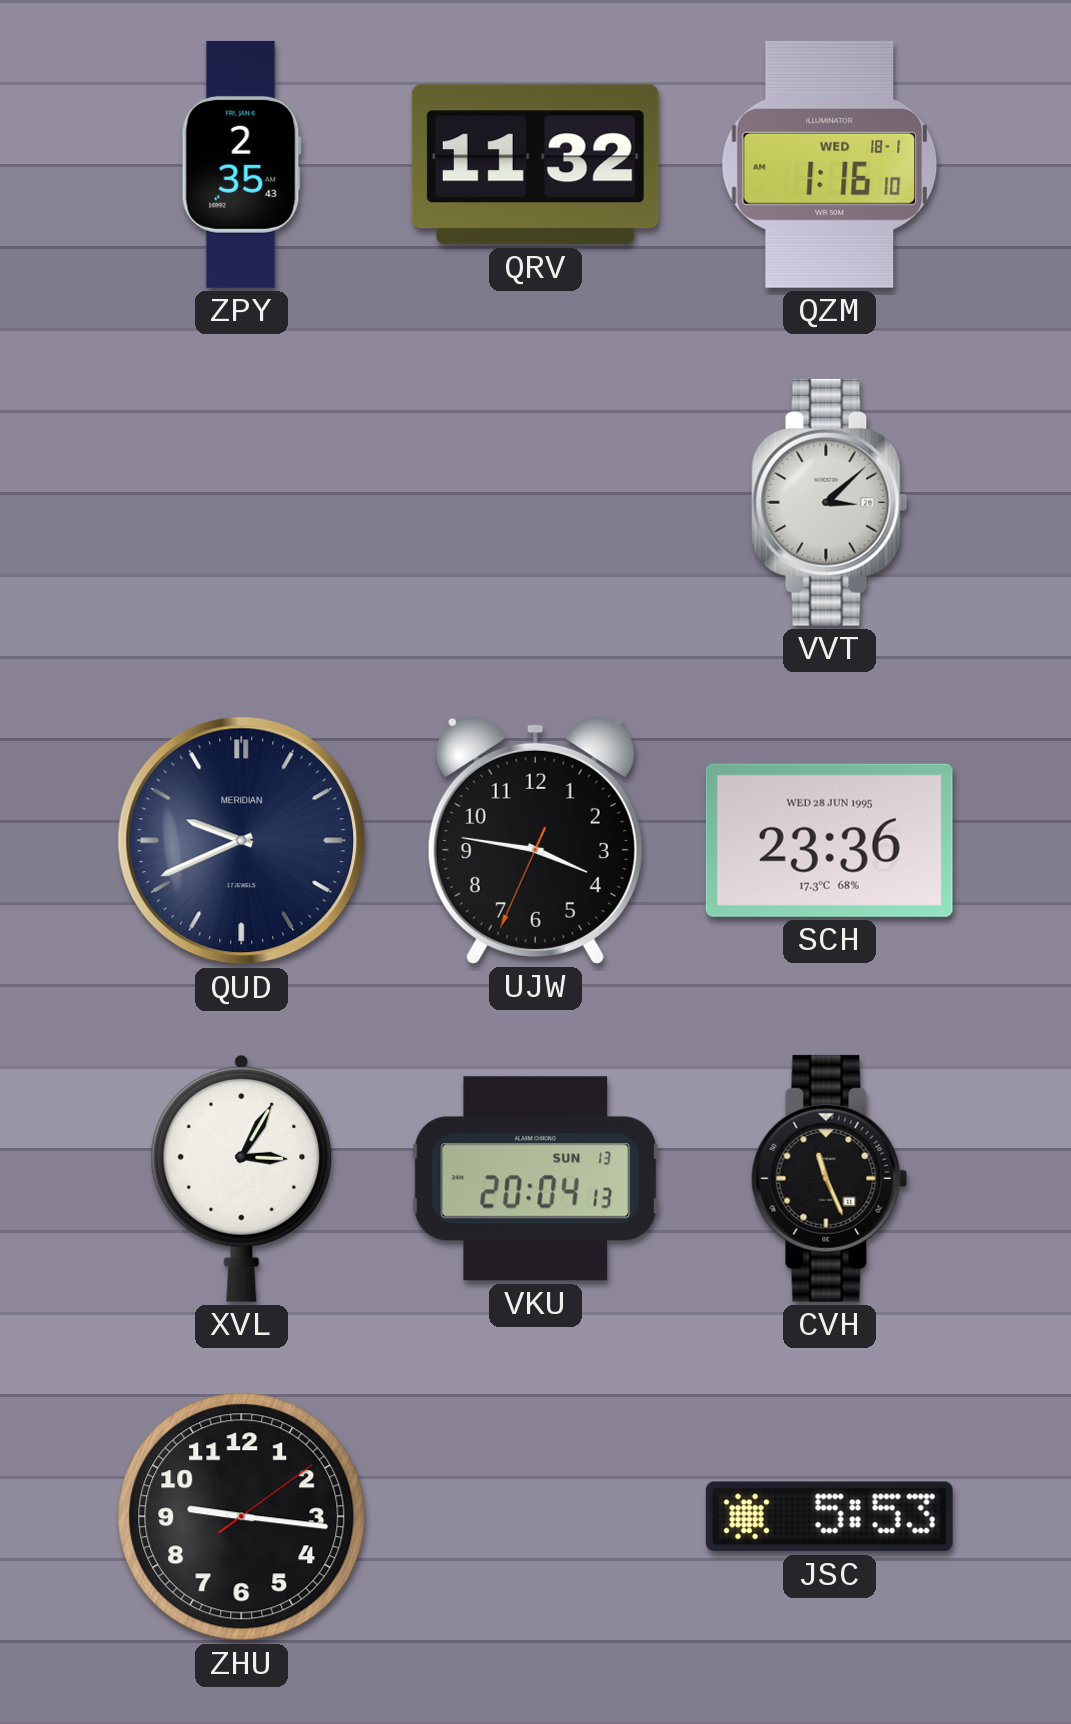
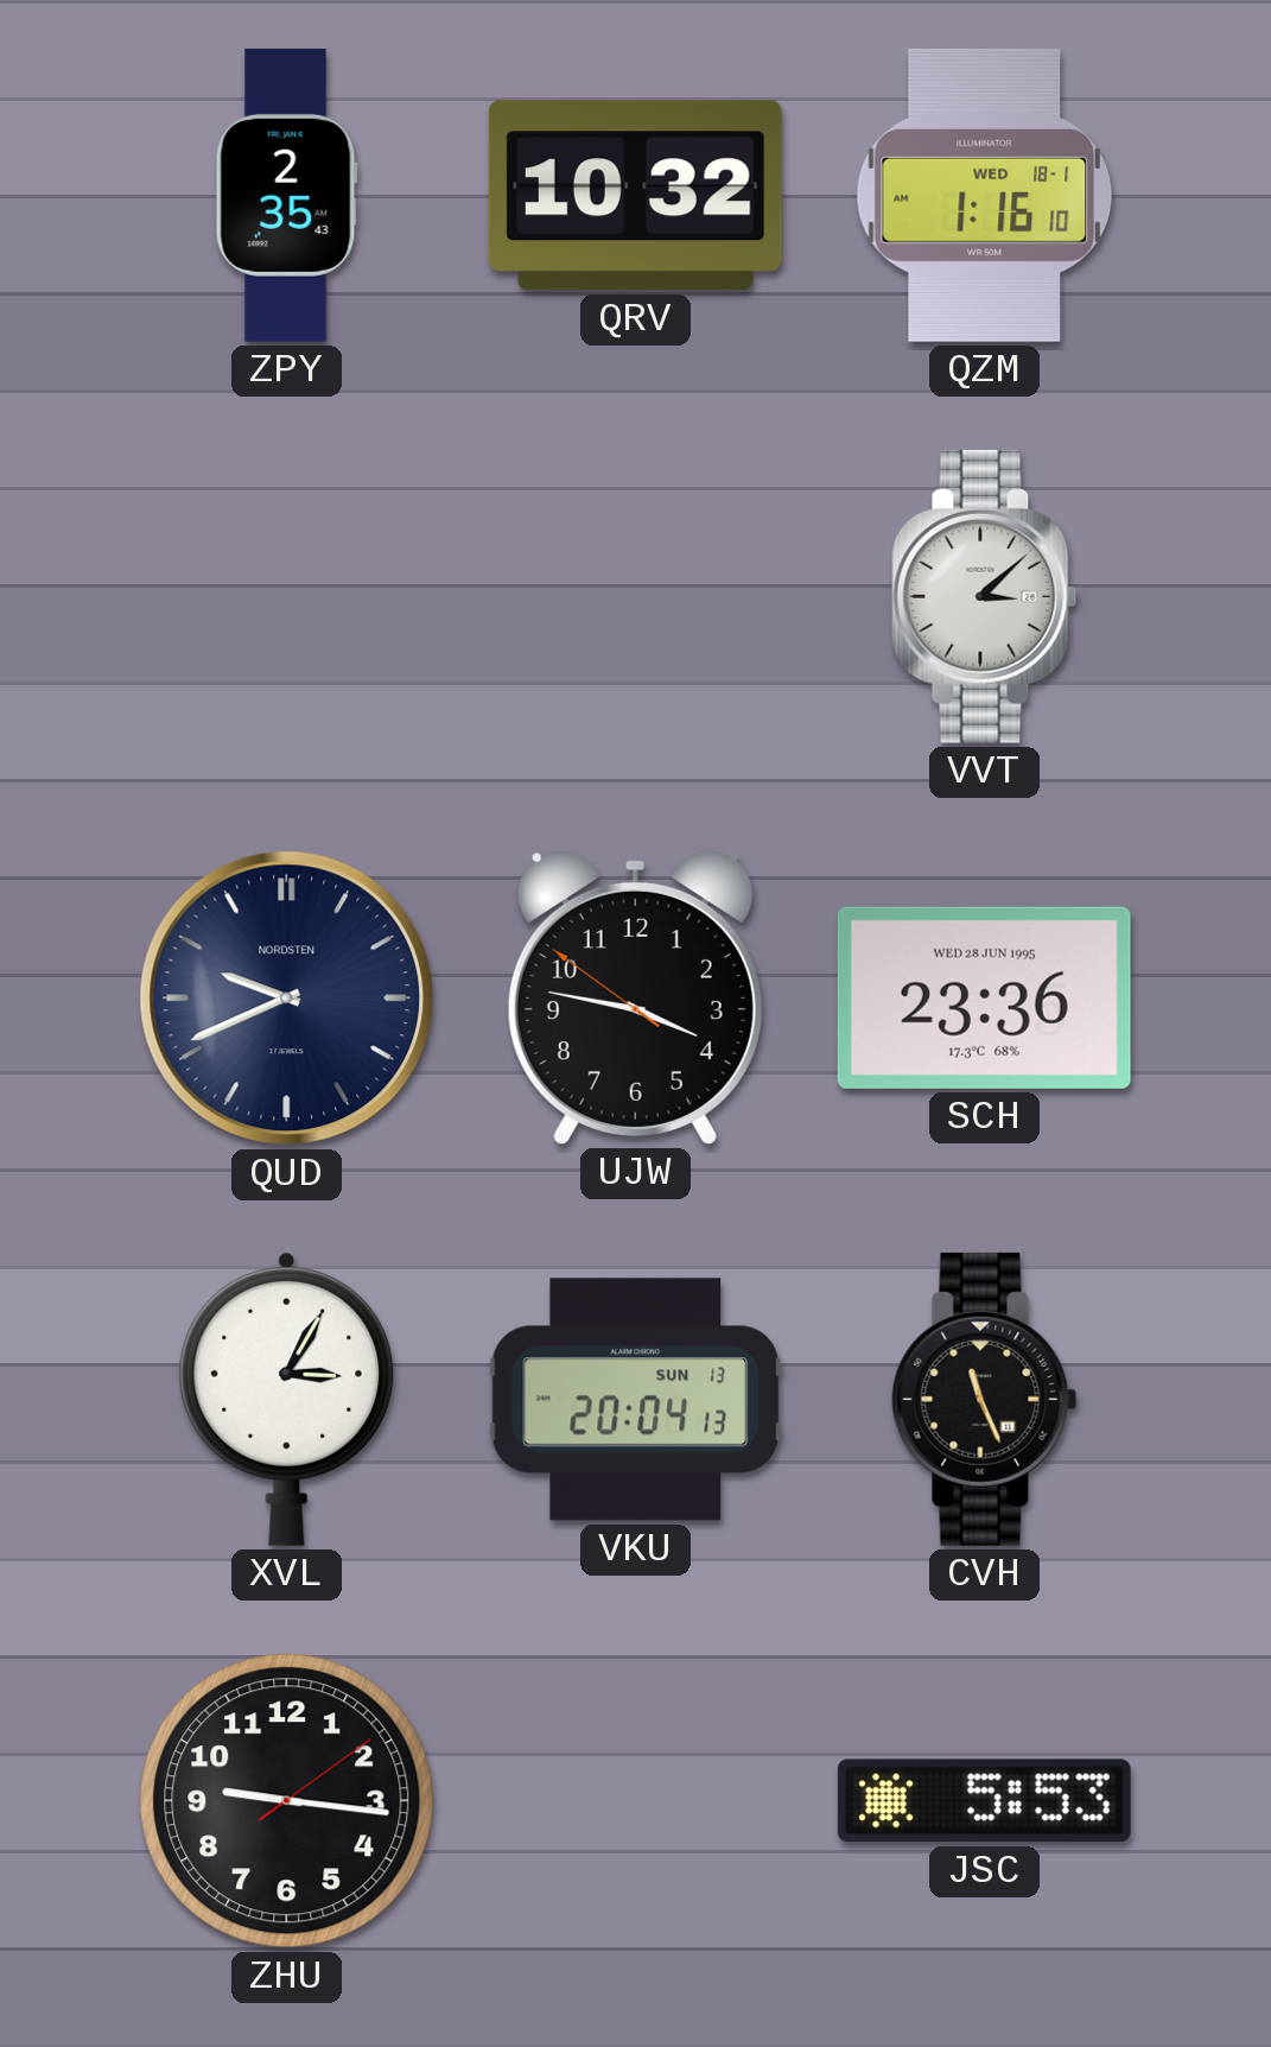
QRV: 11:32 -> 10:32
QUD brand: MERIDIAN -> NORDSTEN
UJW: 3:46:34 -> 3:46:51
